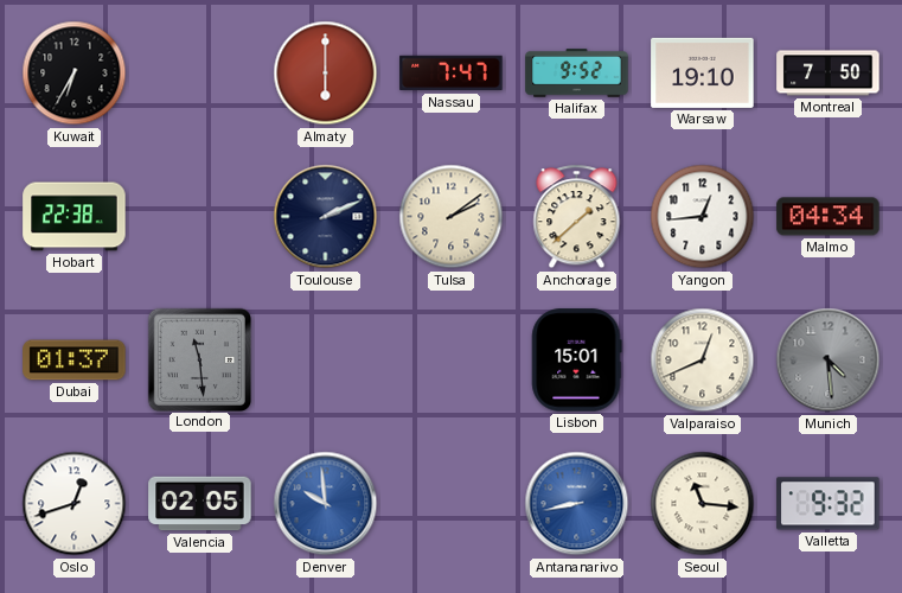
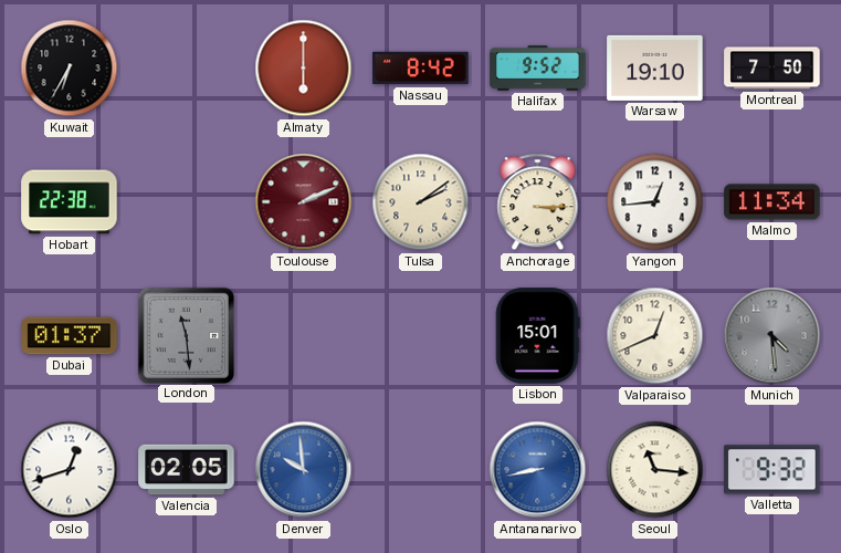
Nassau: 7:47 -> 8:42
Toulouse dial: navy -> burgundy
Anchorage: 1:38 -> 3:15
Malmo: 04:34 -> 11:34
